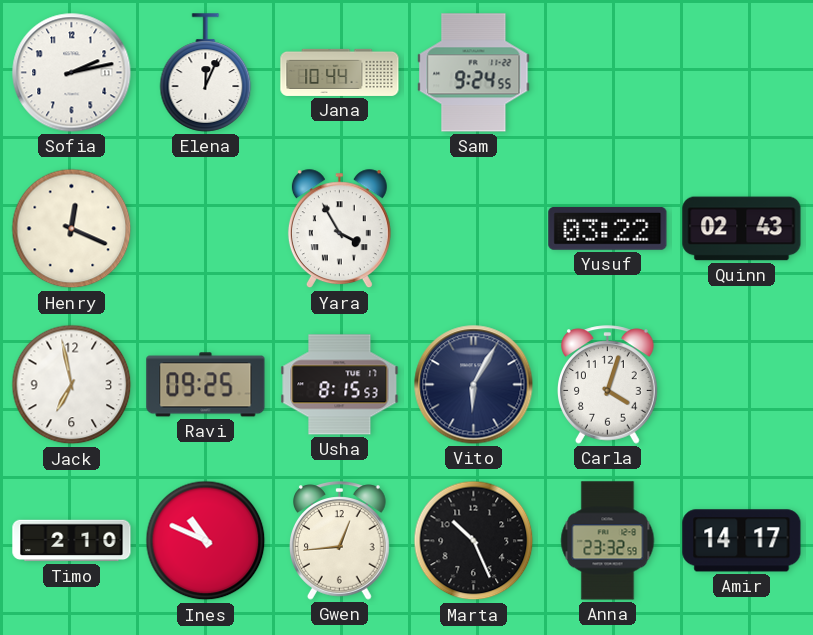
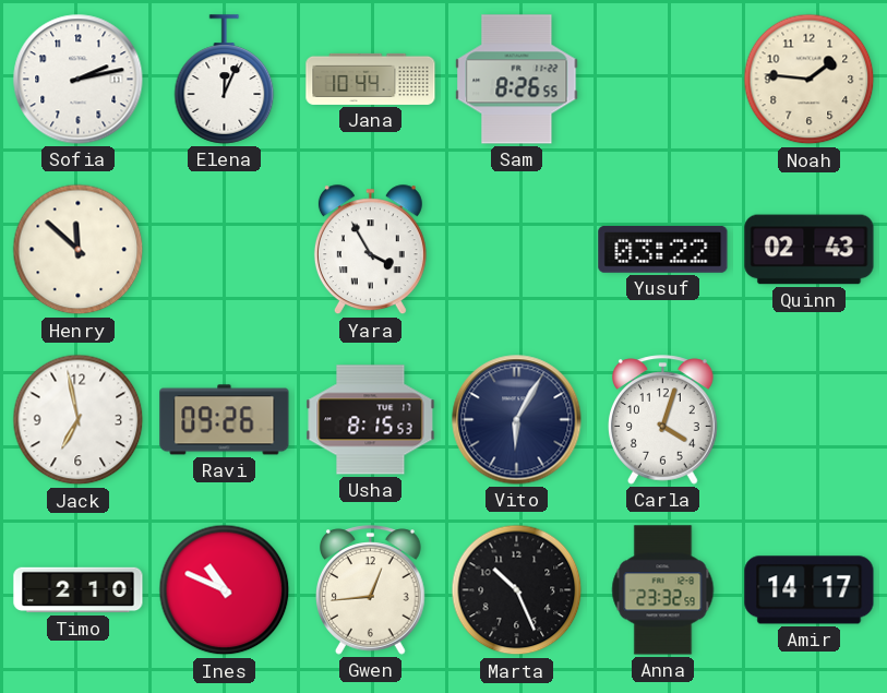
Sam: 9:24 -> 8:26
Noah: none -> 1:46
Henry: 12:19 -> 11:52
Ravi: 09:25 -> 09:26
